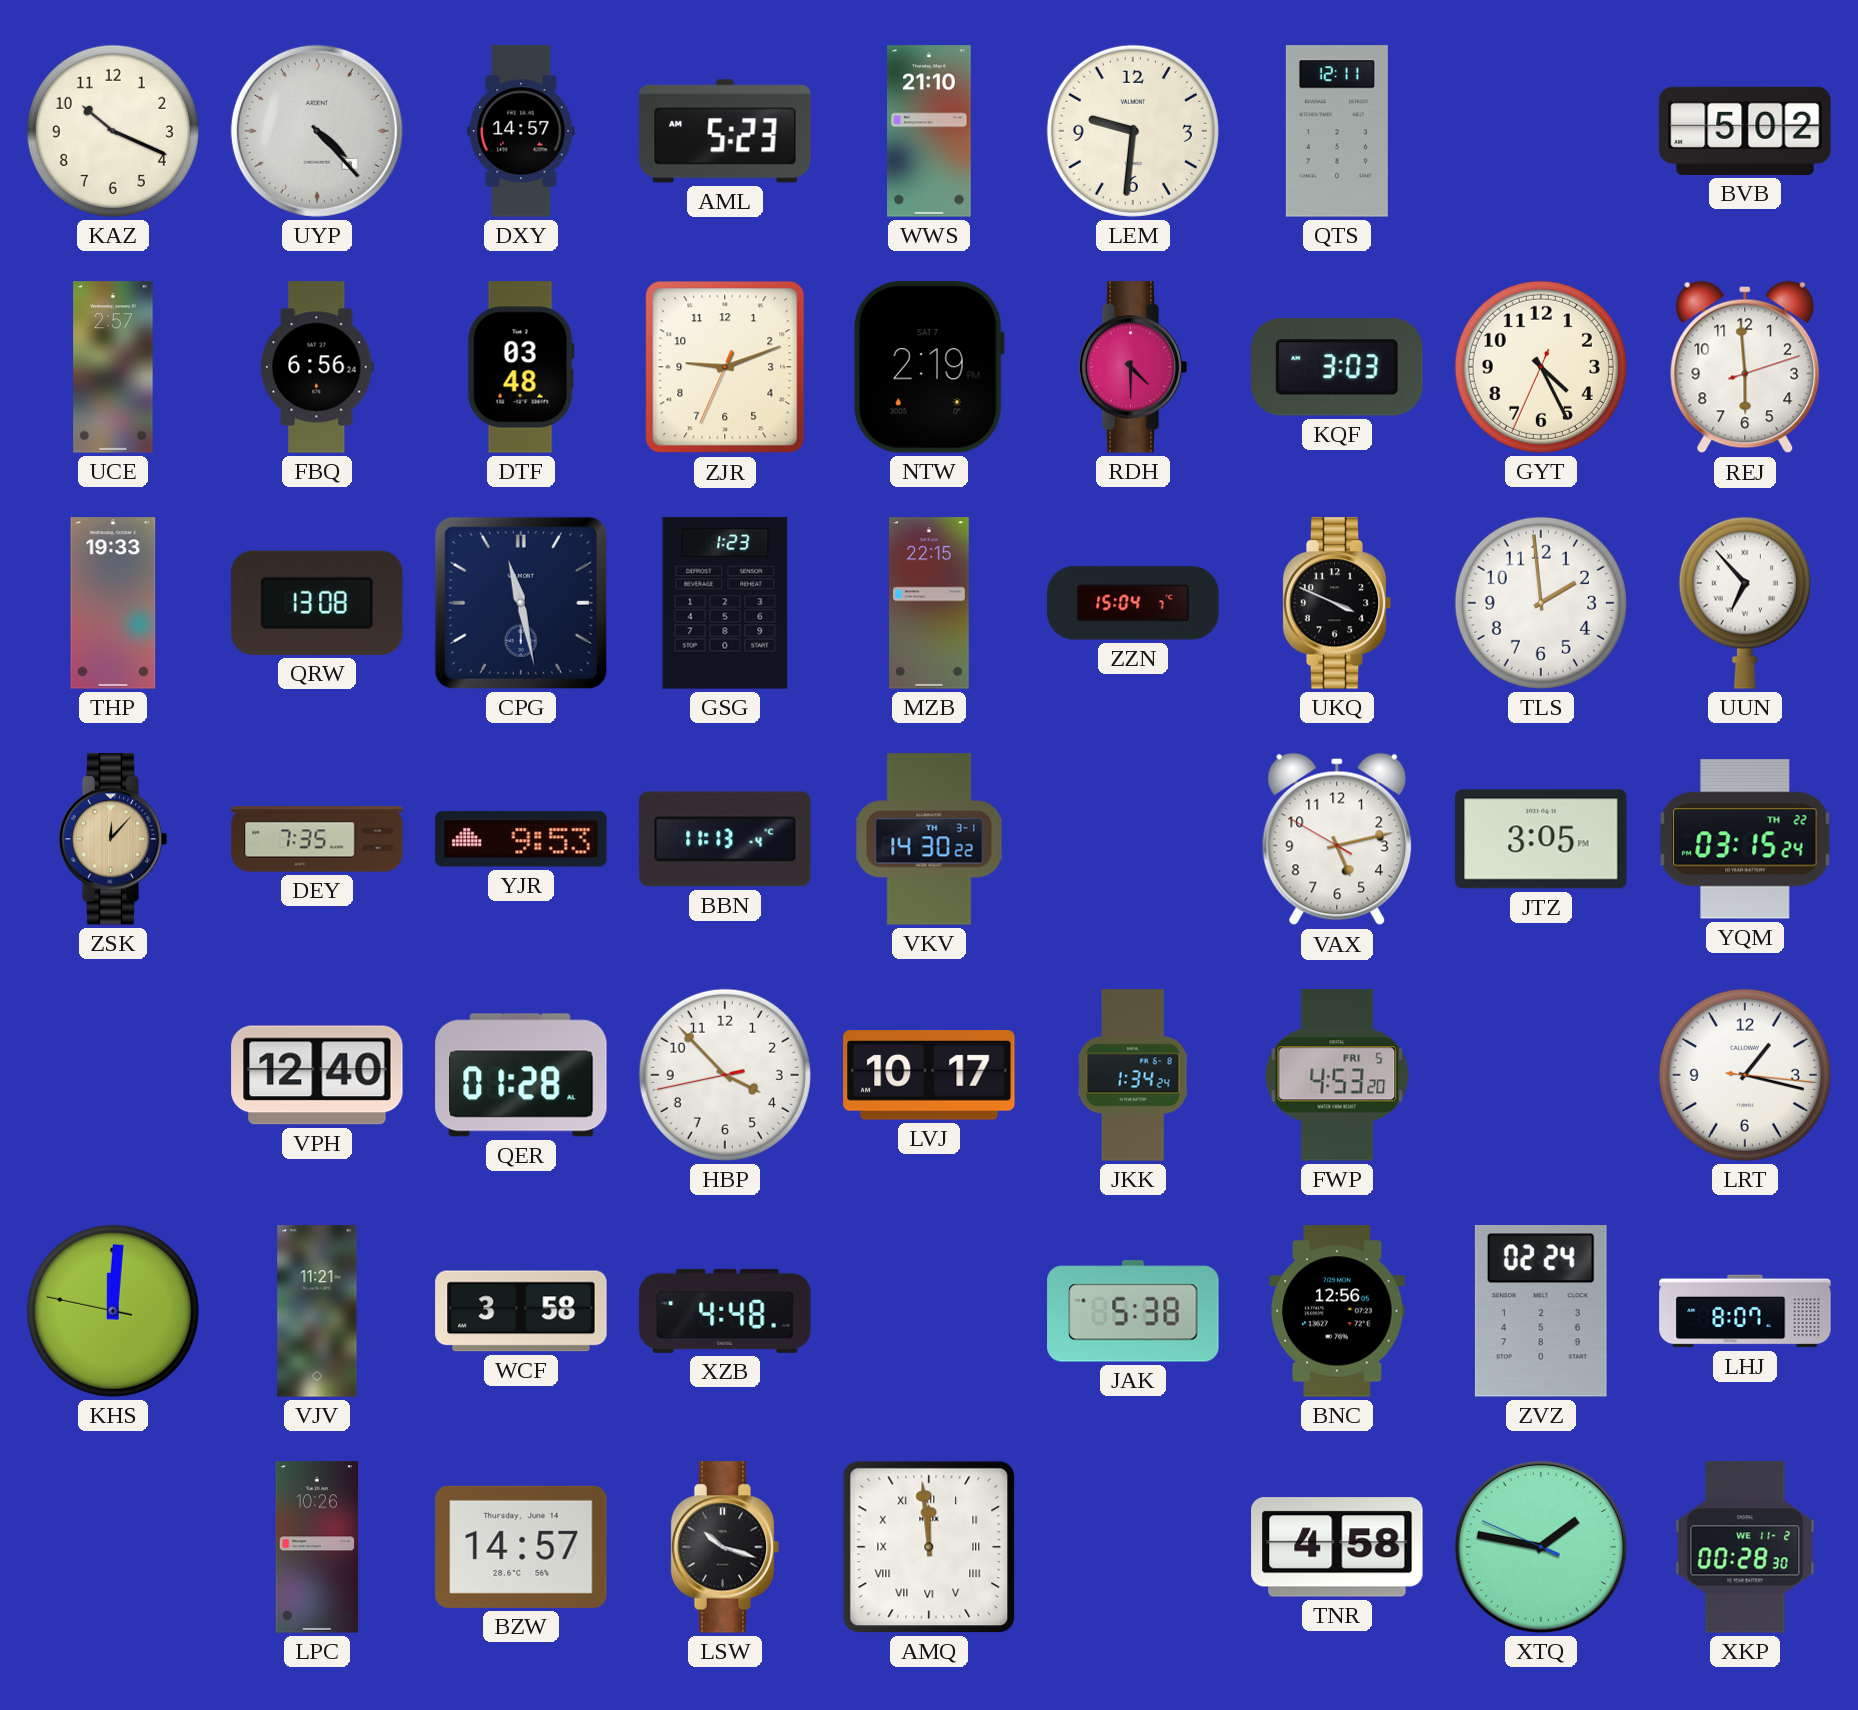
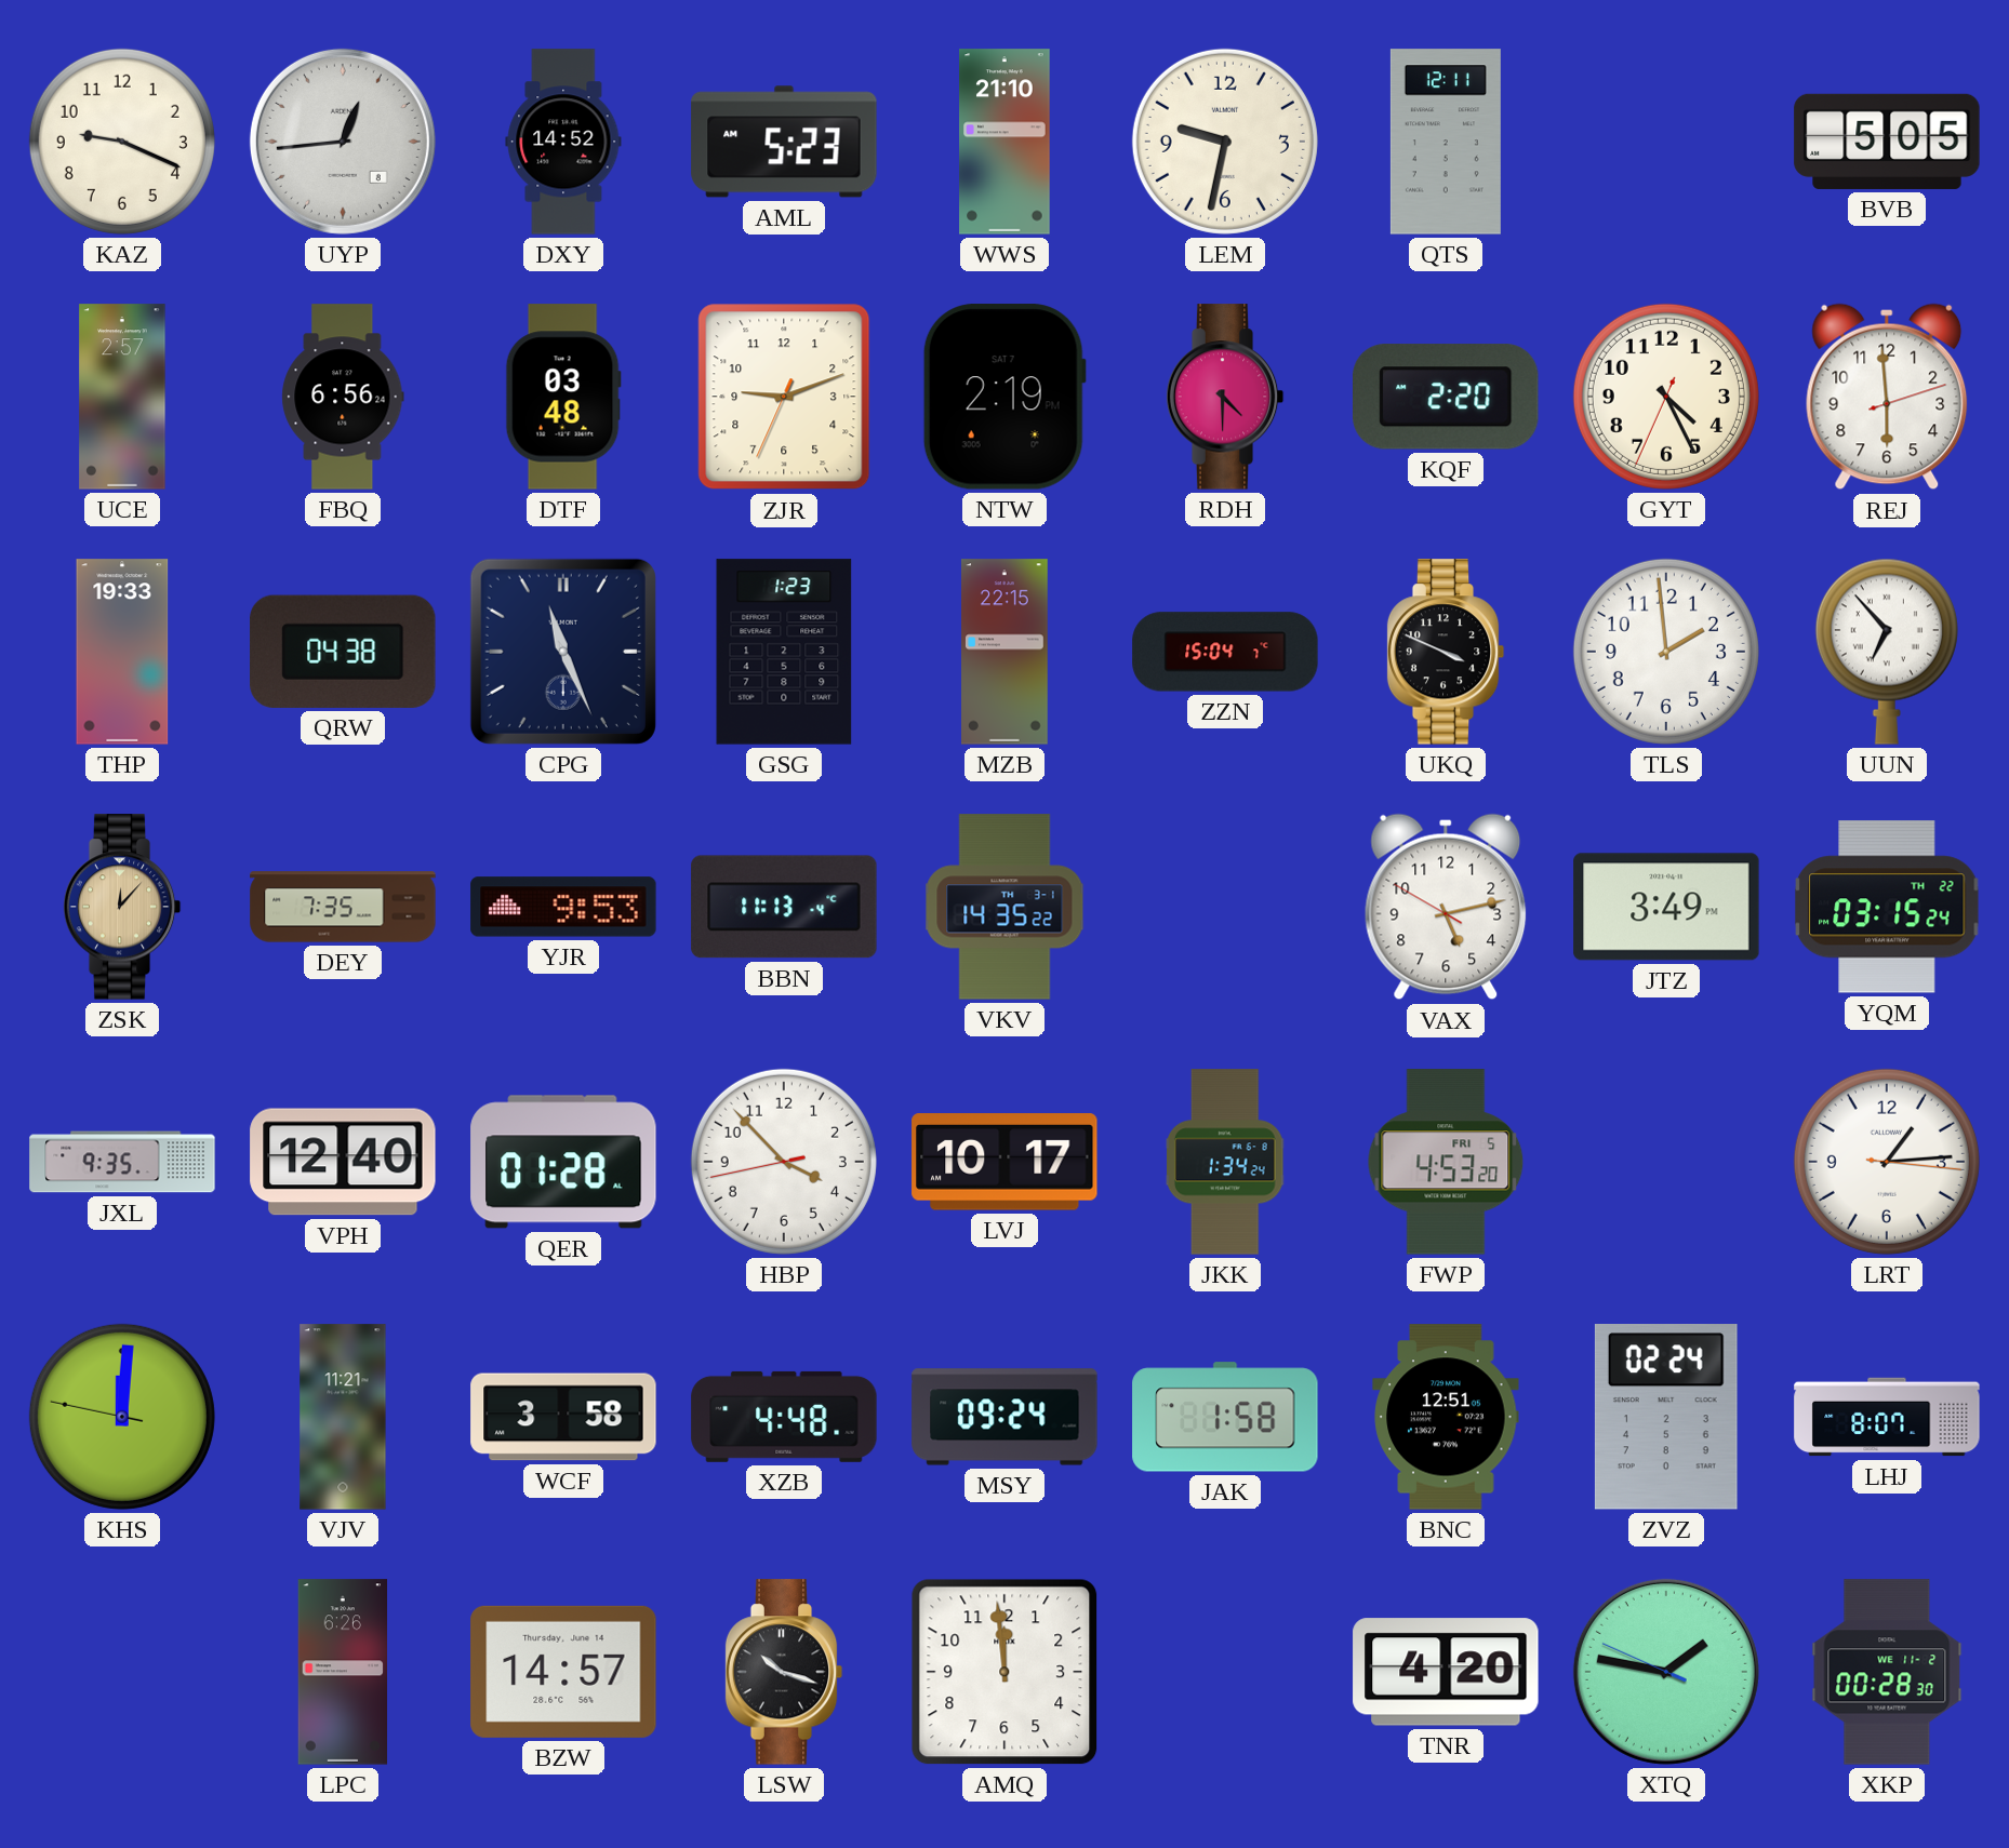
KAZ: 10:19 -> 9:19
UYP: 4:23 -> 12:44
DXY: 14:57 -> 14:52
LEM: 9:31 -> 9:32
BVB: 5:02 -> 5:05
KQF: 3:03 -> 2:20
QRW: 13:08 -> 04:38
CPG: 11:28 -> 11:26
VKV: 14:30 -> 14:35
JTZ: 3:05 -> 3:49
JXL: none -> 9:35
LRT: 1:17 -> 1:14
MSY: none -> 09:24
JAK: 5:38 -> 1:58
BNC: 12:56 -> 12:51
LPC: 10:26 -> 6:26
AMQ numerals: Roman -> Arabic
TNR: 4:58 -> 4:20
